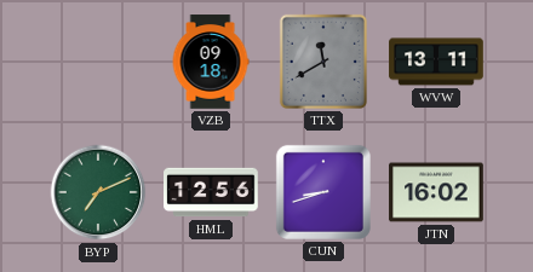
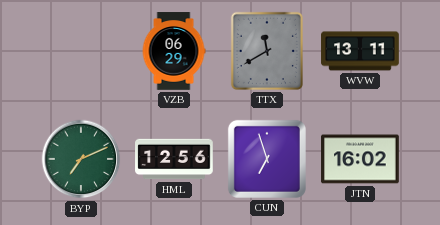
VZB: 09:18 -> 06:29
CUN: 8:42 -> 6:57
